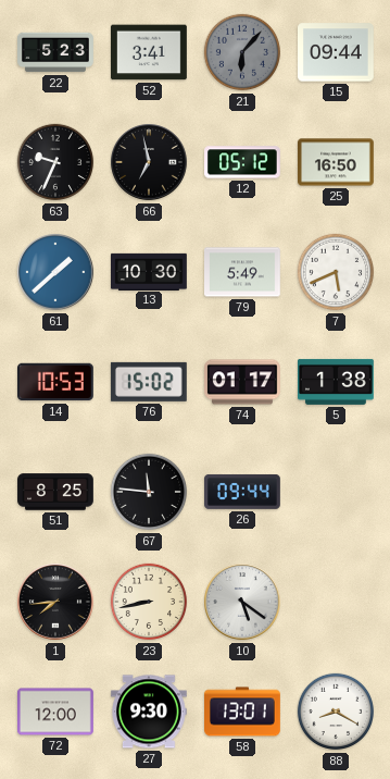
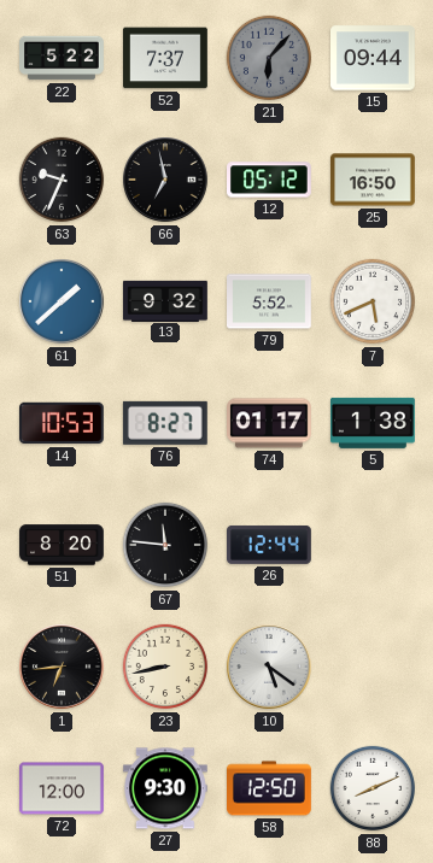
22: 5:23 -> 5:22
52: 3:41 -> 7:37
13: 10:30 -> 9:32
79: 5:49 -> 5:52
76: 15:02 -> 8:27
51: 8:25 -> 8:20
26: 09:44 -> 12:44
1: 7:44 -> 6:44
58: 13:01 -> 12:50
88: 8:20 -> 8:11
